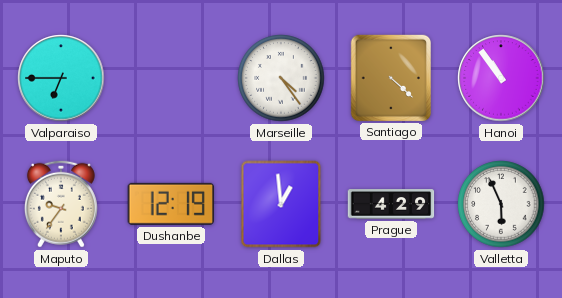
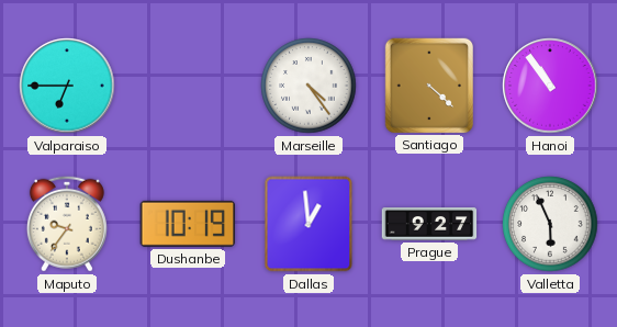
Dushanbe: 12:19 -> 10:19
Prague: 4:29 -> 9:27
